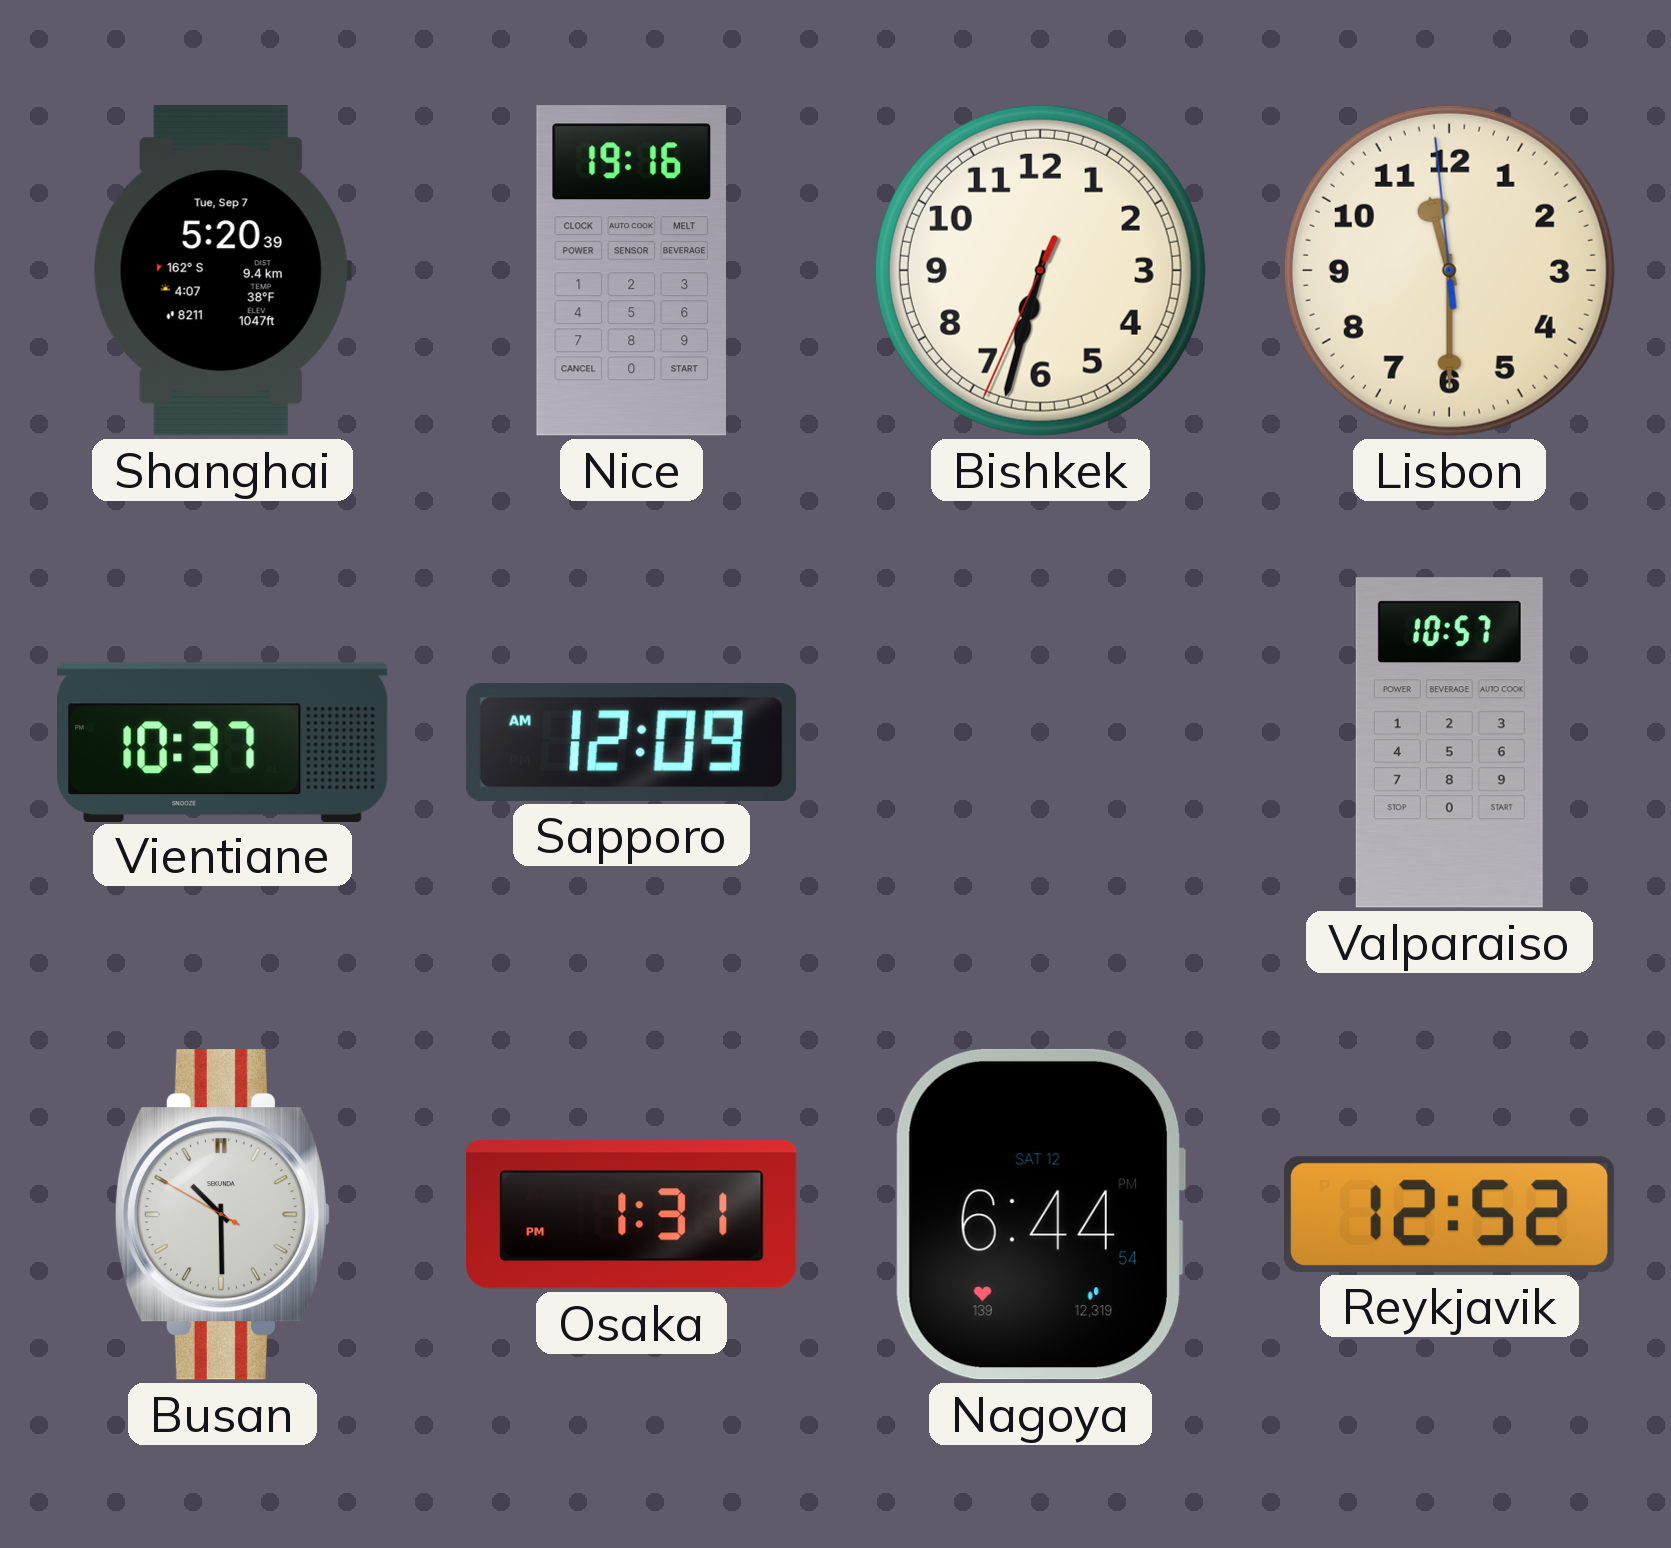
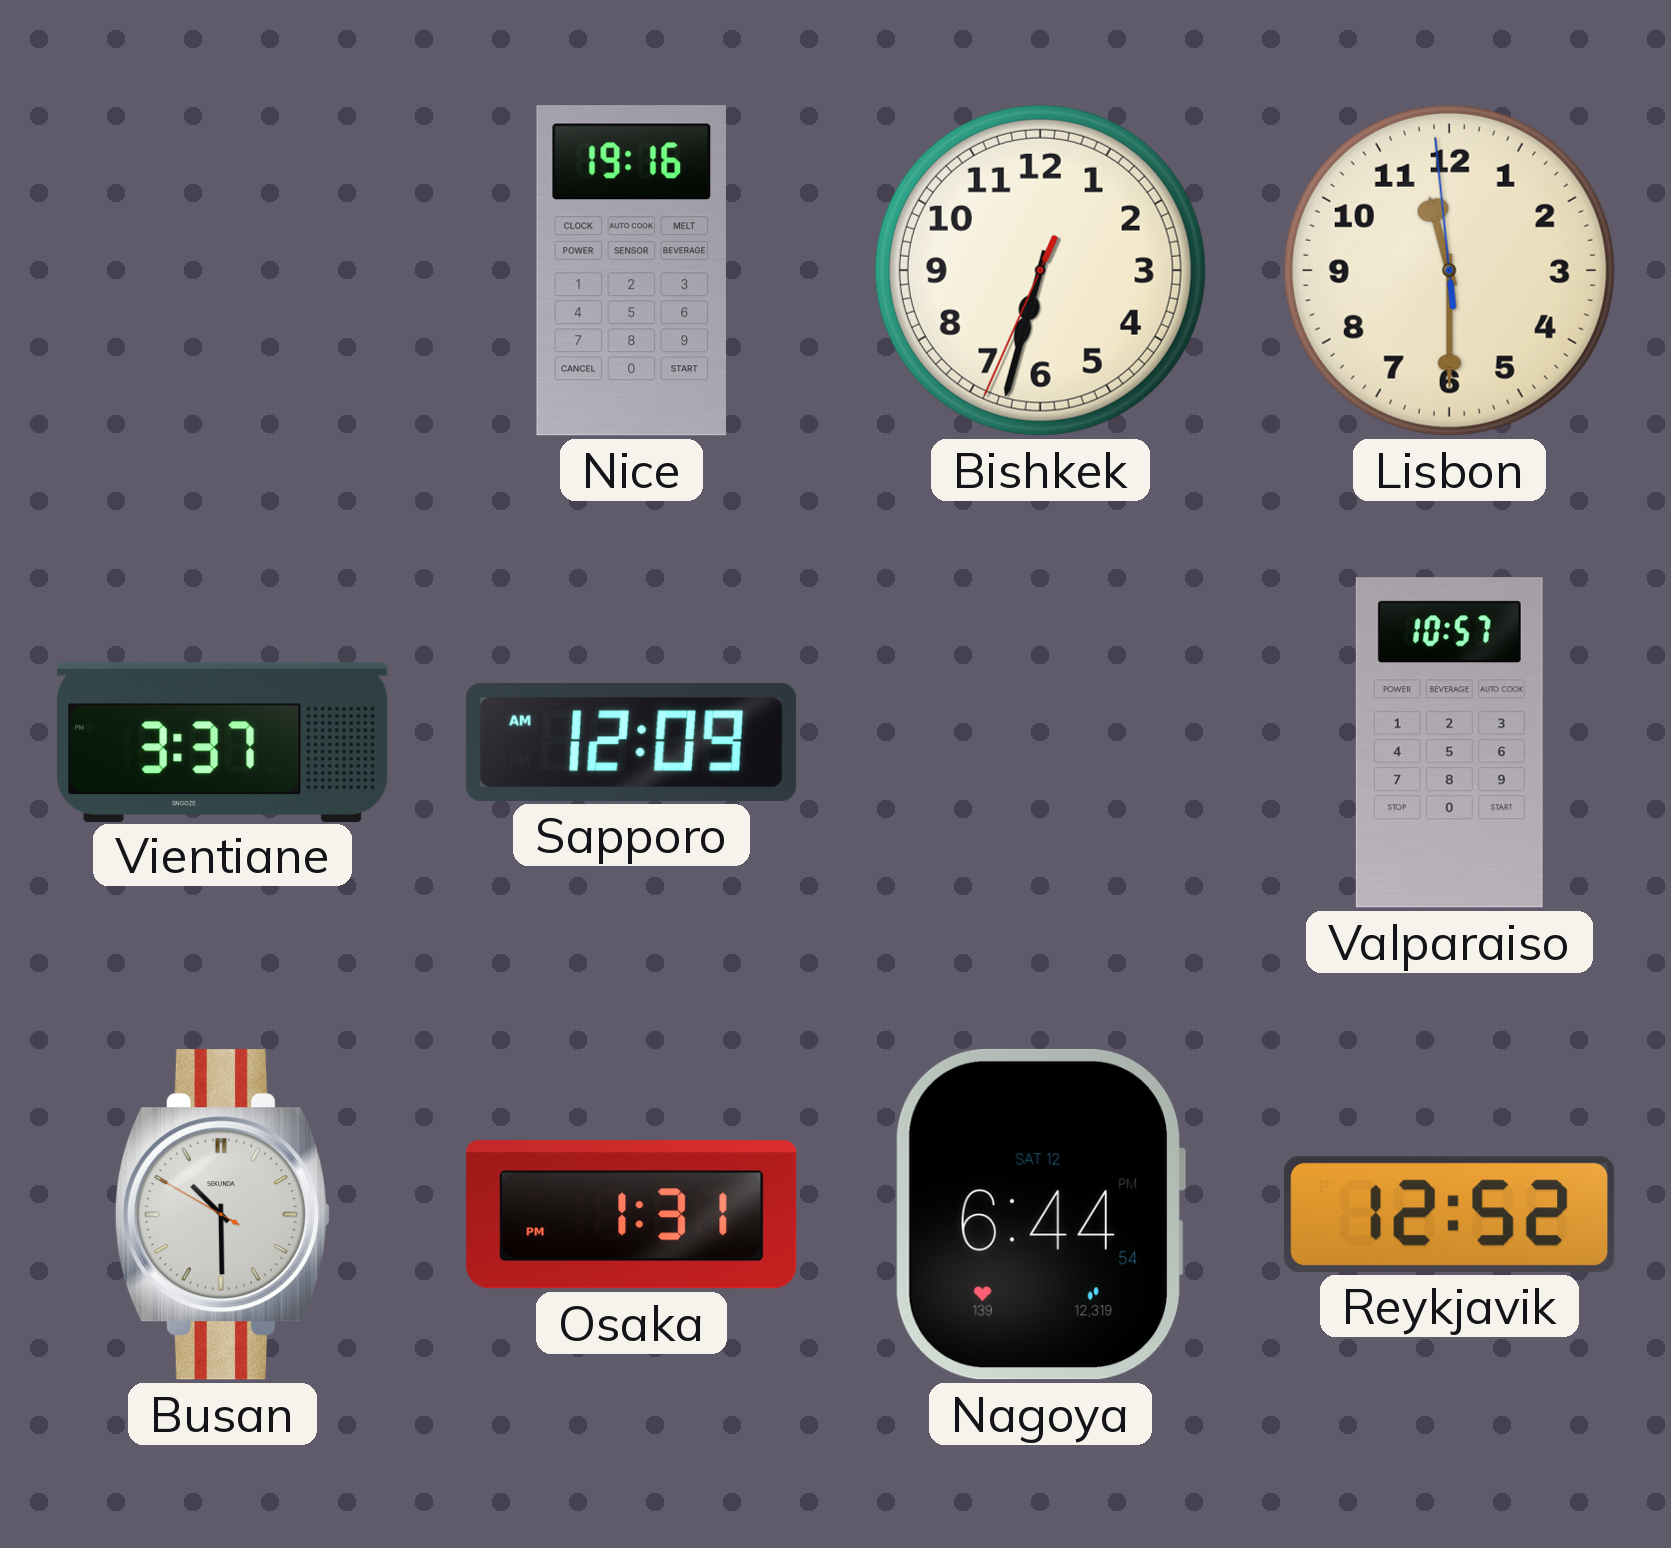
Shanghai: 5:20 -> none
Vientiane: 10:37 -> 3:37
